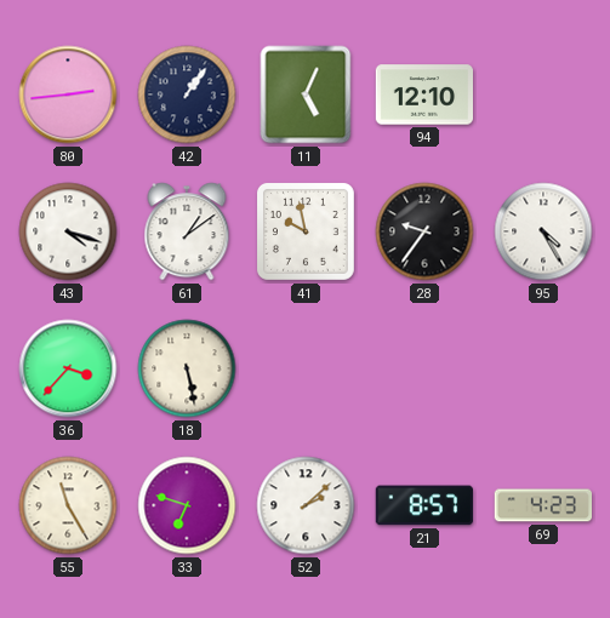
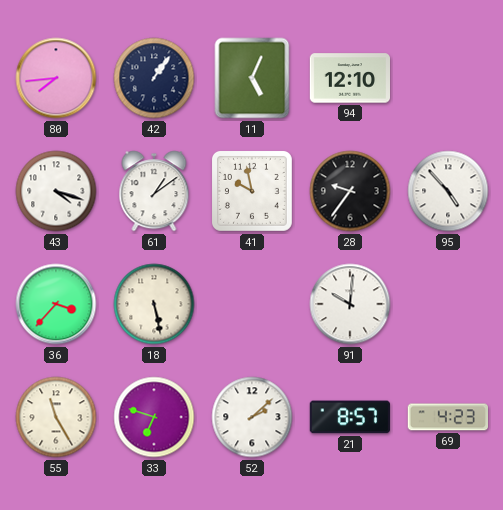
80: 2:44 -> 7:44
95: 4:25 -> 4:53
91: none -> 10:01
